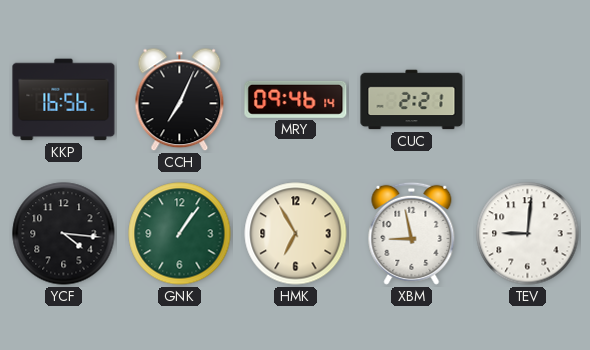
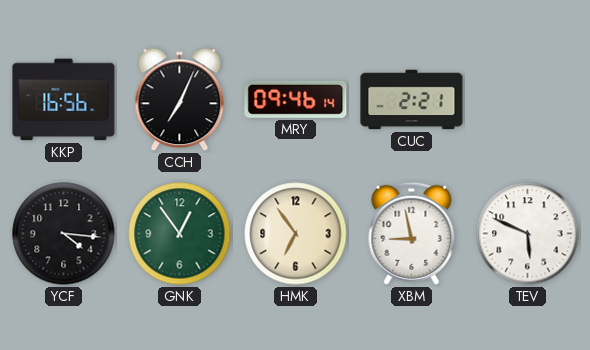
GNK: 1:06 -> 12:54
HMK: 6:55 -> 6:54
TEV: 9:01 -> 5:49
